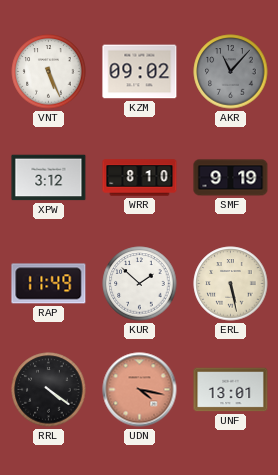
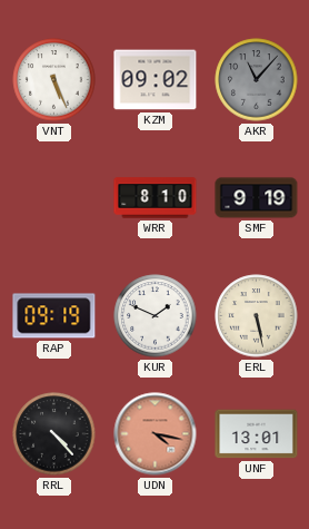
XPW: 3:12 -> none
RAP: 11:49 -> 09:19
KUR: 1:52 -> 1:49
RRL: 4:21 -> 4:23
